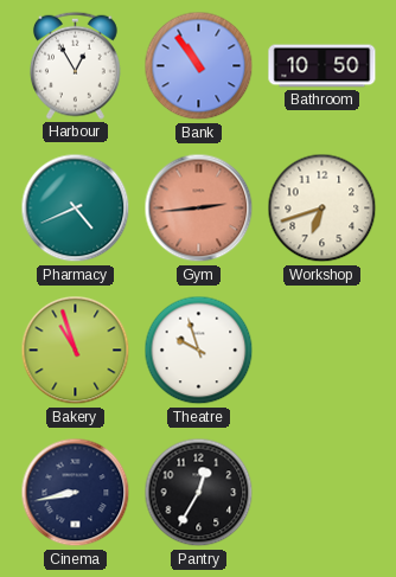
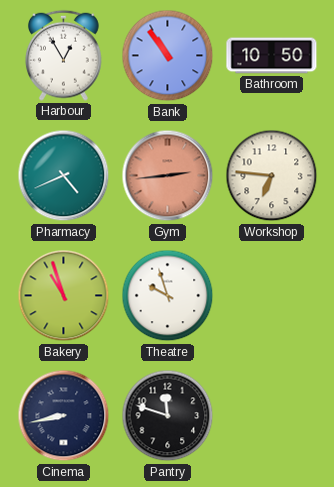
Workshop: 6:42 -> 6:46
Pantry: 12:35 -> 11:48
